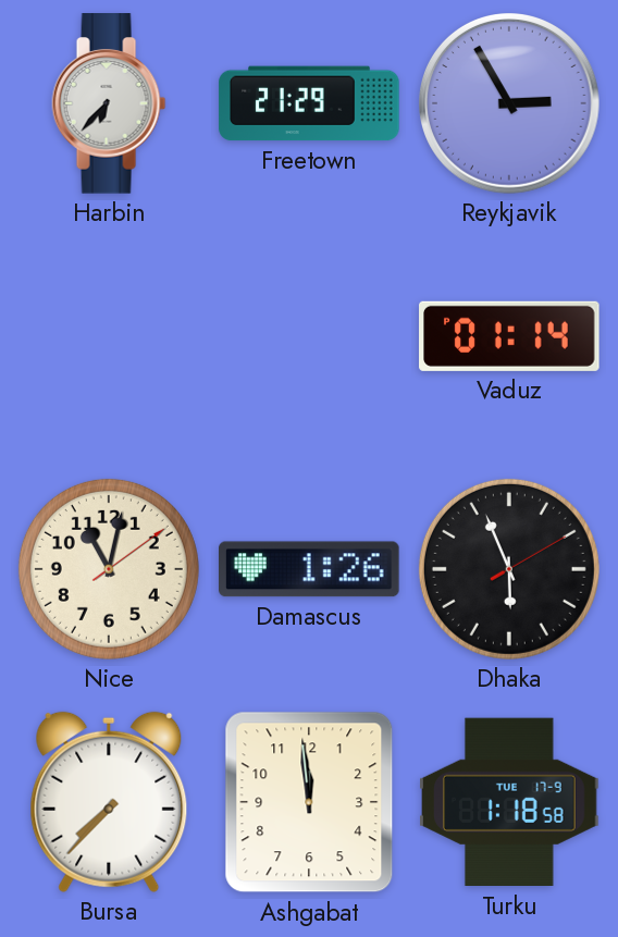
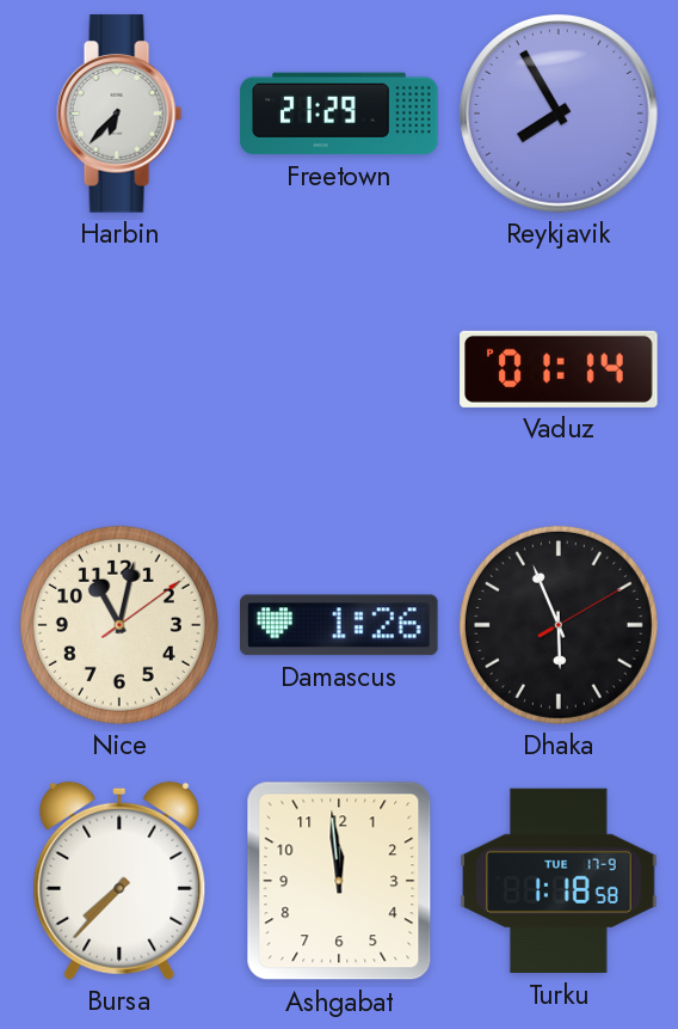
Reykjavik: 2:55 -> 7:55
